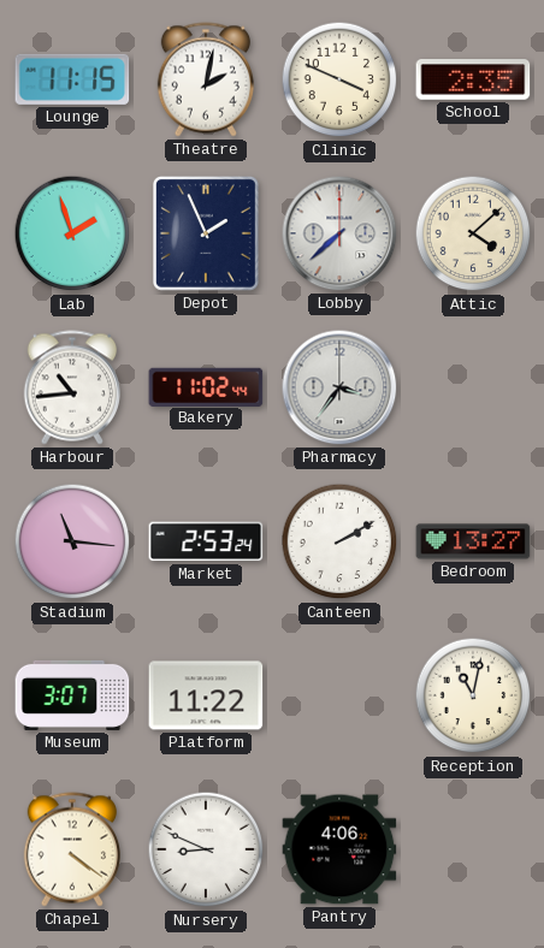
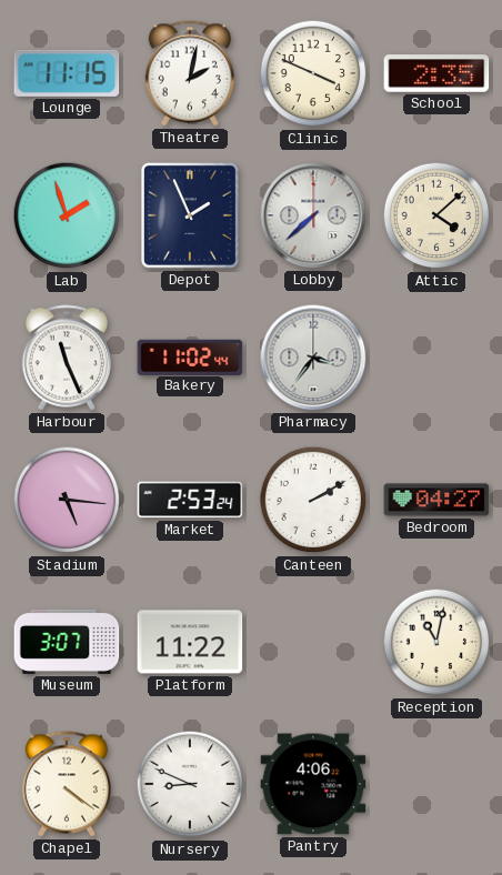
Harbour: 10:44 -> 11:26
Stadium: 11:16 -> 5:16
Bedroom: 13:27 -> 04:27
